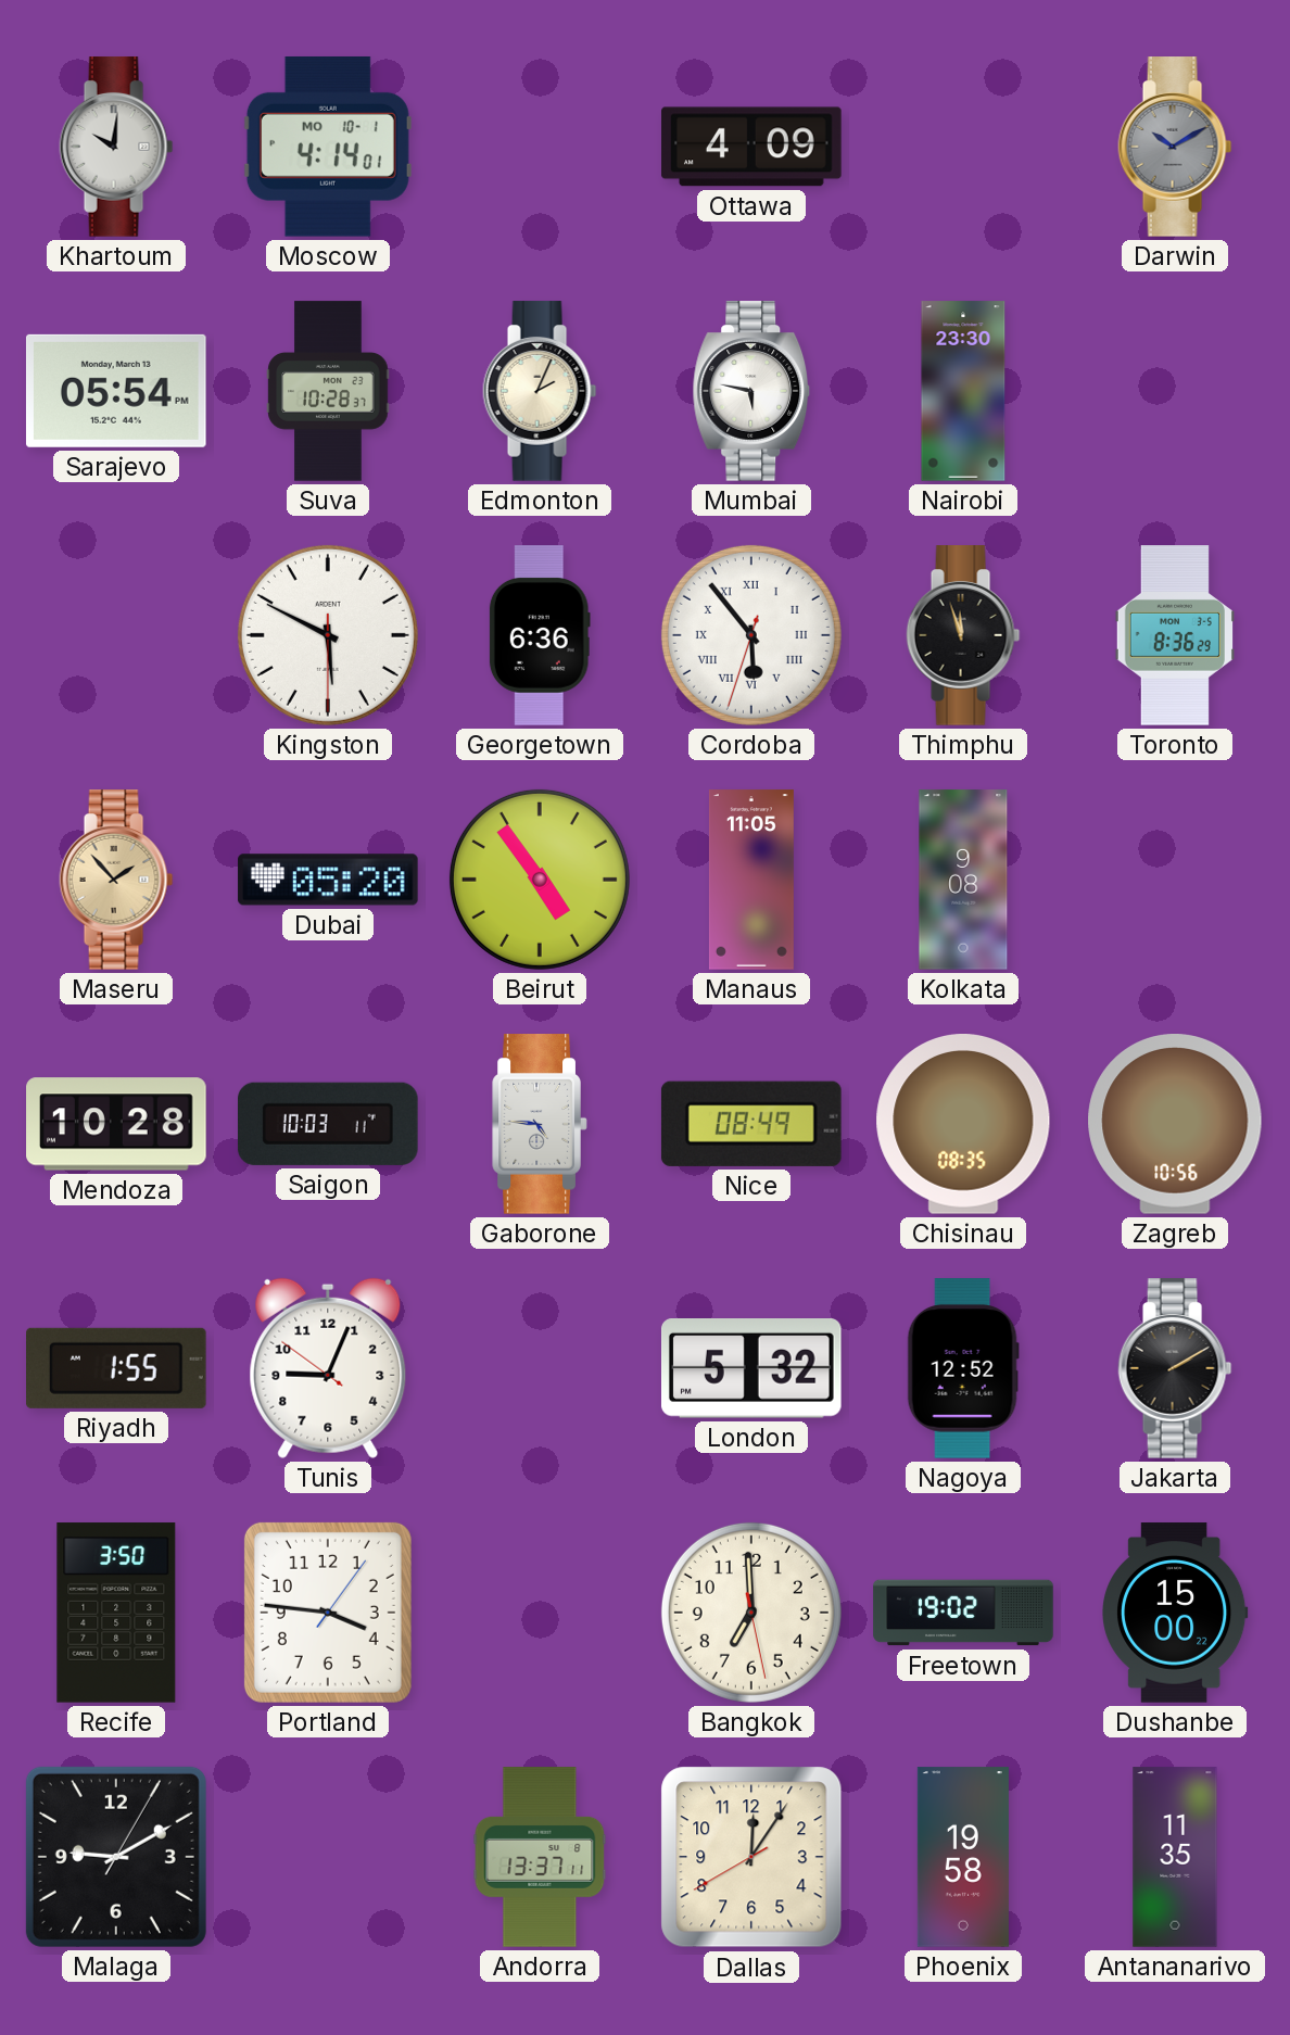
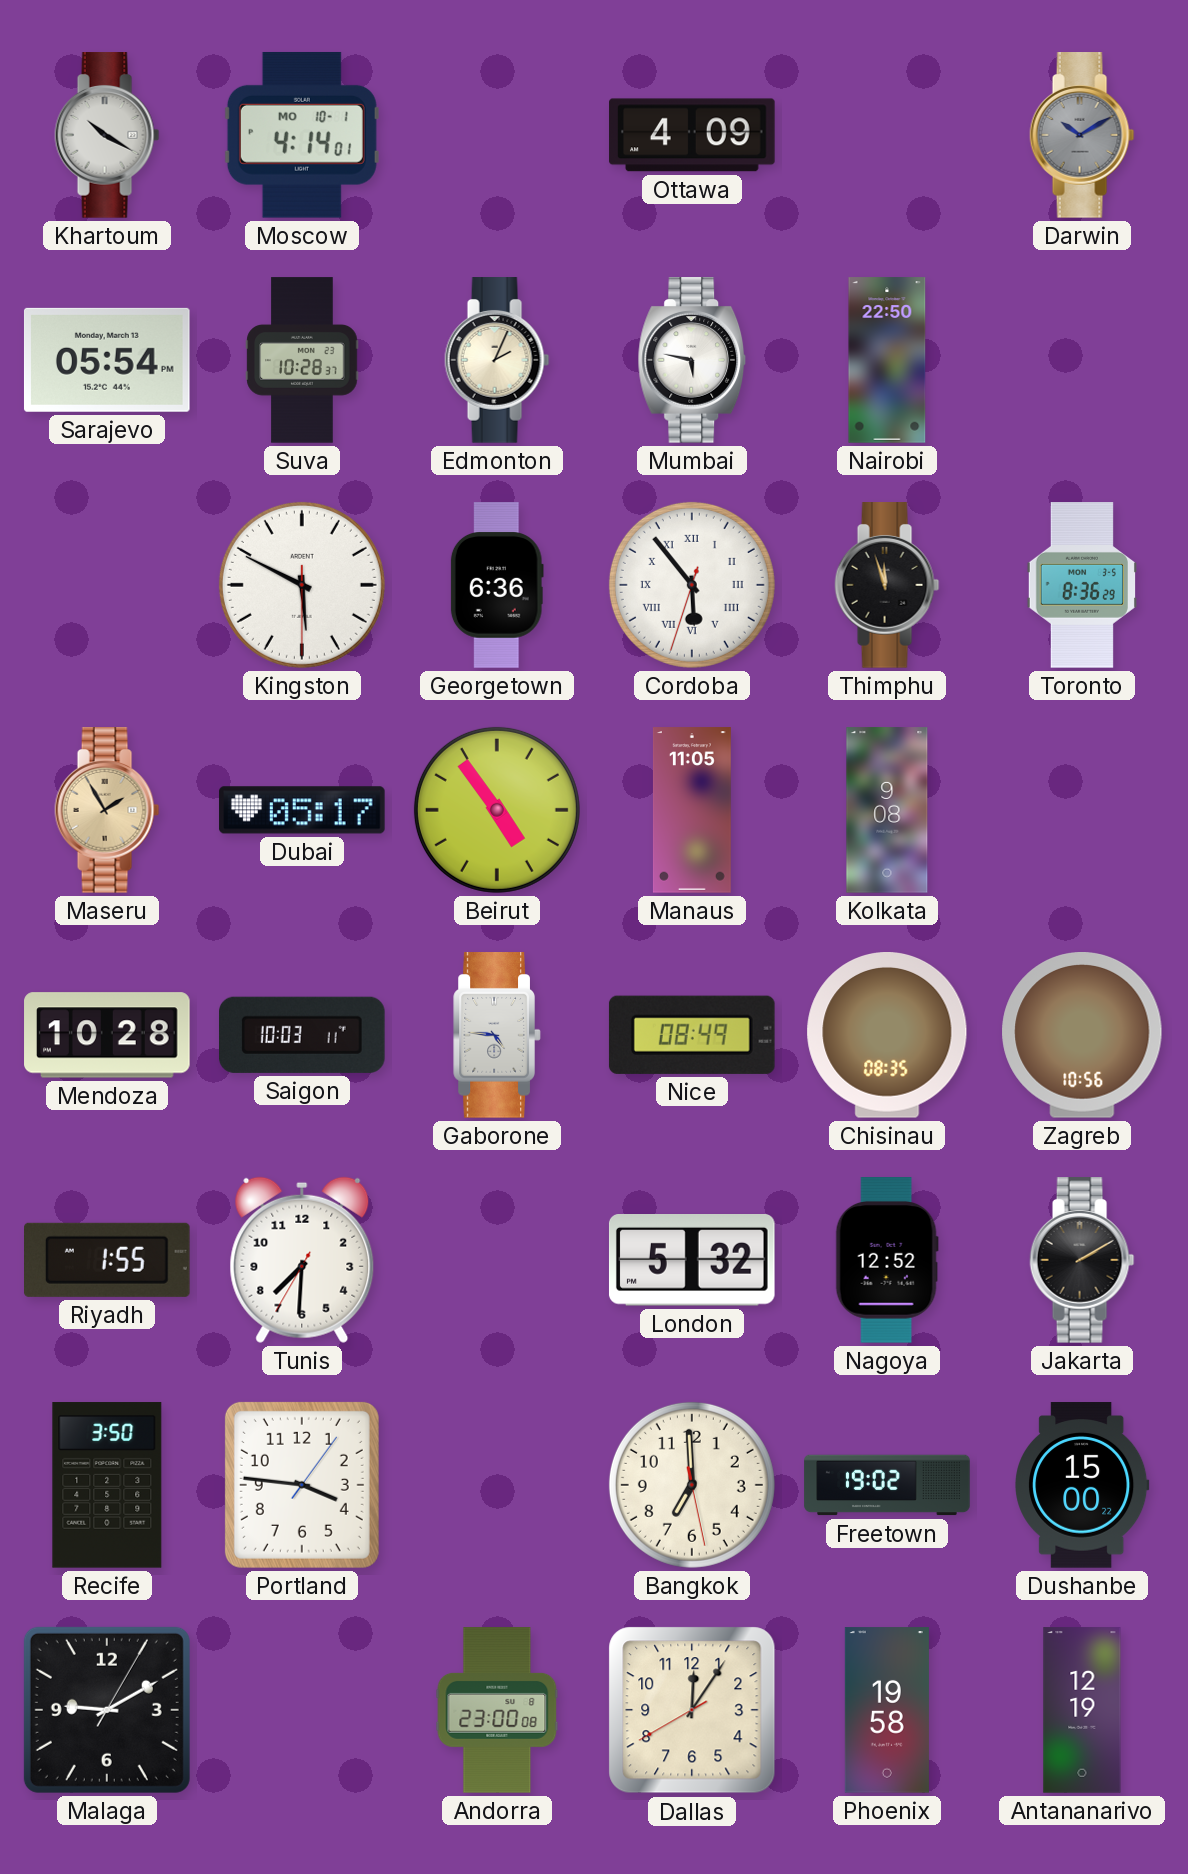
Khartoum: 10:01 -> 10:20
Nairobi: 23:30 -> 22:50
Maseru: 1:53 -> 1:55
Dubai: 05:20 -> 05:17
Tunis: 9:03 -> 7:30
Andorra: 13:37 -> 23:00
Antananarivo: 11:35 -> 12:19
